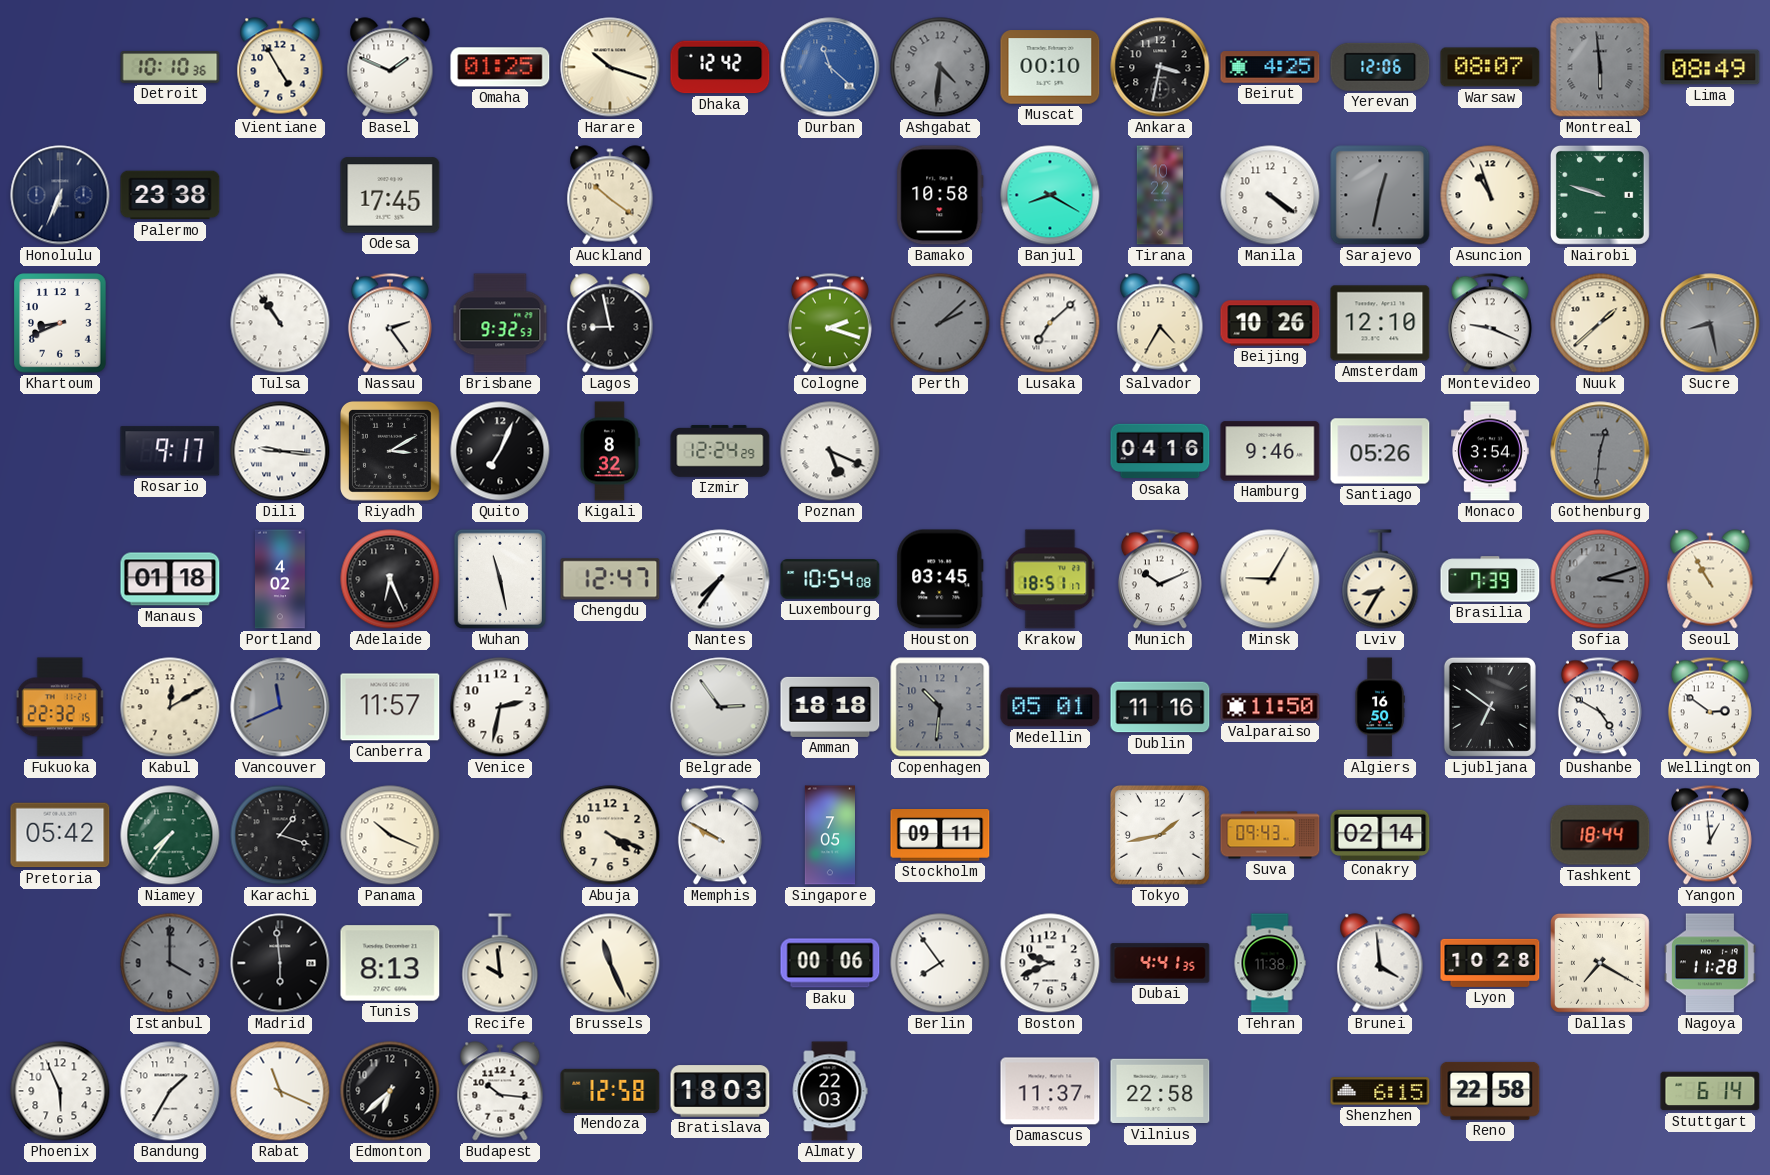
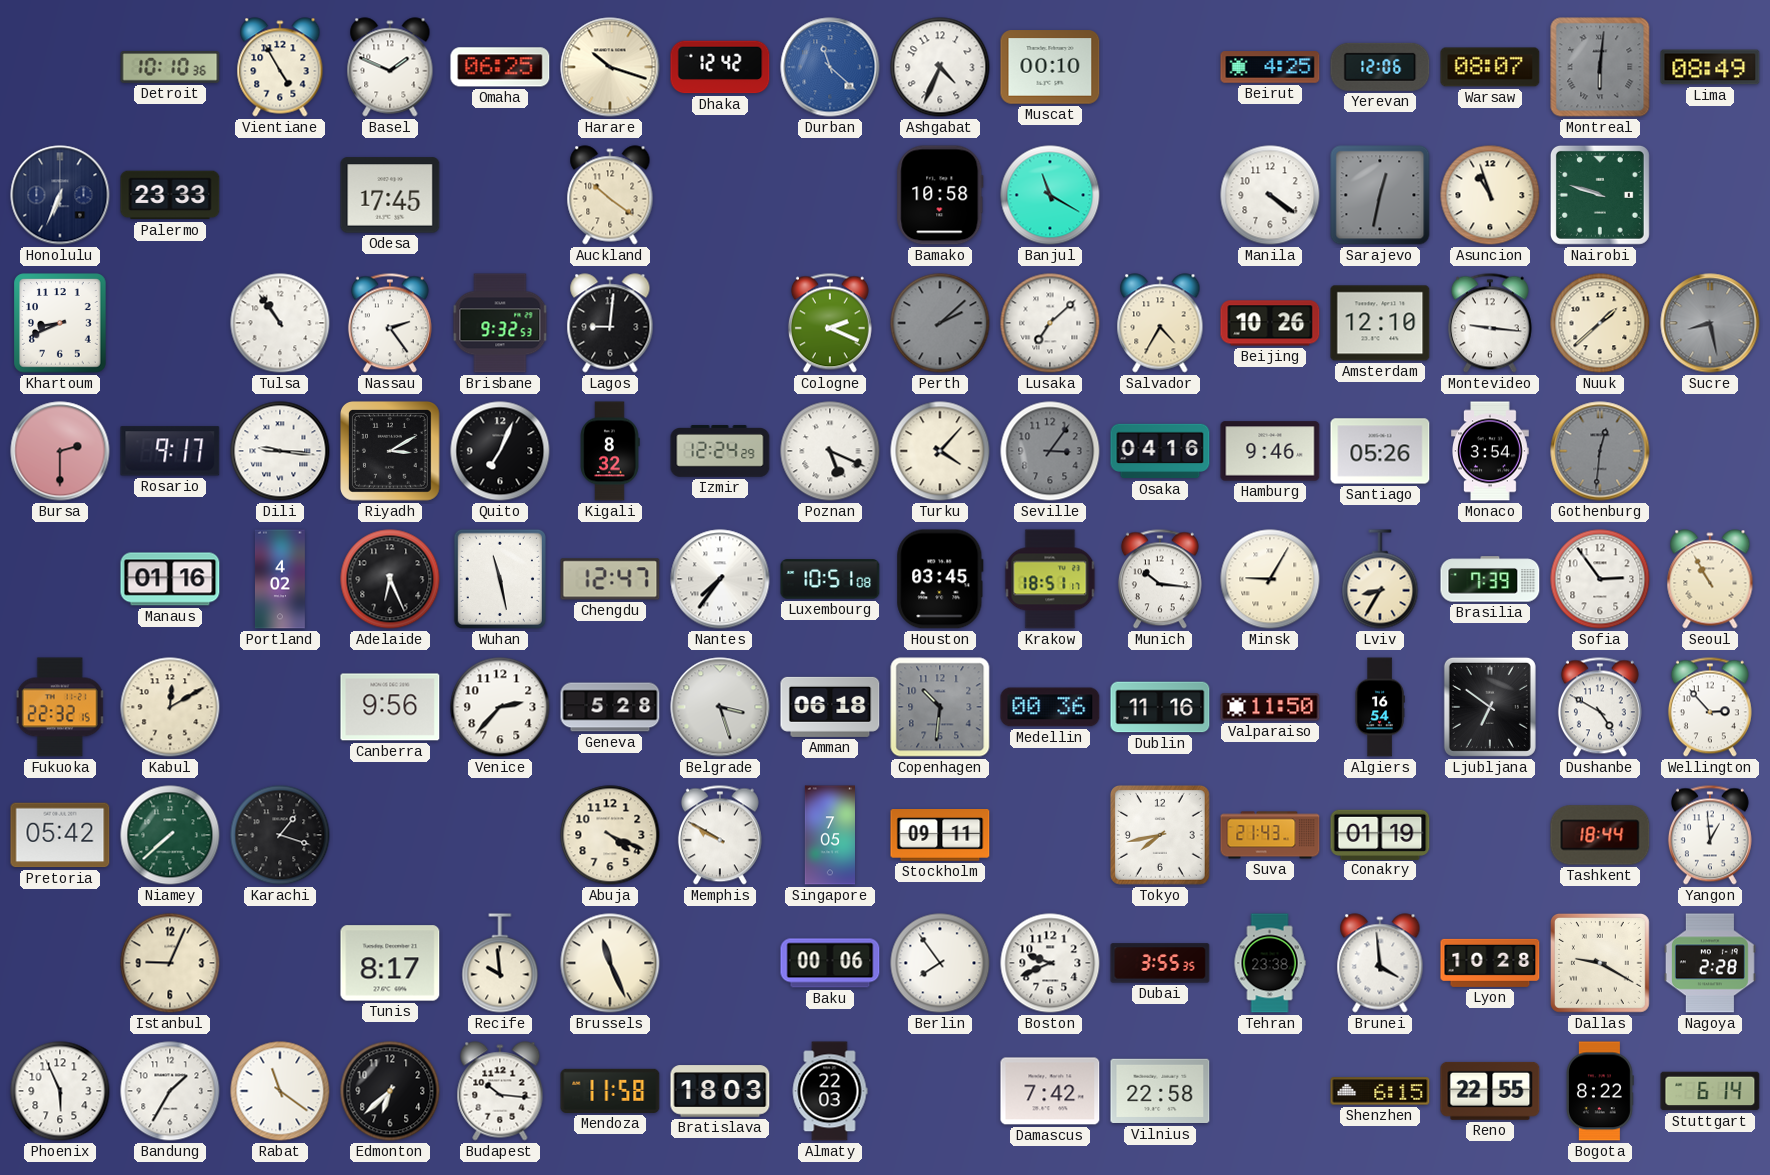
Omaha: 01:25 -> 06:25
Ashgabat: 4:31 -> 4:34
Ashgabat dial: grey -> white
Ankara: 3:32 -> none
Montreal: 5:59 -> 6:01
Palermo: 23:38 -> 23:33
Banjul: 8:20 -> 11:20
Tirana: 10:22 -> none
Lagos: 8:58 -> 9:01
Cologne: 2:18 -> 2:19
Montevideo: 9:19 -> 9:16
Bursa: none -> 2:30
Turku: none -> 4:07
Seville: none -> 3:06
Manaus: 01:18 -> 01:16
Luxembourg: 10:54 -> 10:51
Munich: 10:11 -> 10:16
Sofia: 3:12 -> 2:54
Sofia dial: grey -> white
Vancouver: 11:41 -> none
Canberra: 11:57 -> 9:56
Venice: 2:32 -> 2:37
Geneva: none -> 5:28
Belgrade: 2:54 -> 3:27
Amman: 18:18 -> 06:18
Medellin: 05:01 -> 00:36
Algiers: 16:50 -> 16:54
Wellington: 2:51 -> 2:53
Niamey: 7:36 -> 7:38
Panama: 10:19 -> none
Tokyo: 1:43 -> 7:43
Suva: 09:43 -> 21:43
Conakry: 02:14 -> 01:19
Istanbul: 4:00 -> 9:04
Istanbul dial: grey -> cream
Madrid: 5:59 -> none
Tunis: 8:13 -> 8:17
Dubai: 4:41 -> 3:55
Tehran: 11:38 -> 23:38
Dallas: 7:20 -> 9:20
Nagoya: 11:28 -> 2:28
Rabat: 11:19 -> 11:21
Mendoza: 12:58 -> 11:58
Damascus: 11:37 -> 7:42
Reno: 22:58 -> 22:55
Bogota: none -> 8:22
